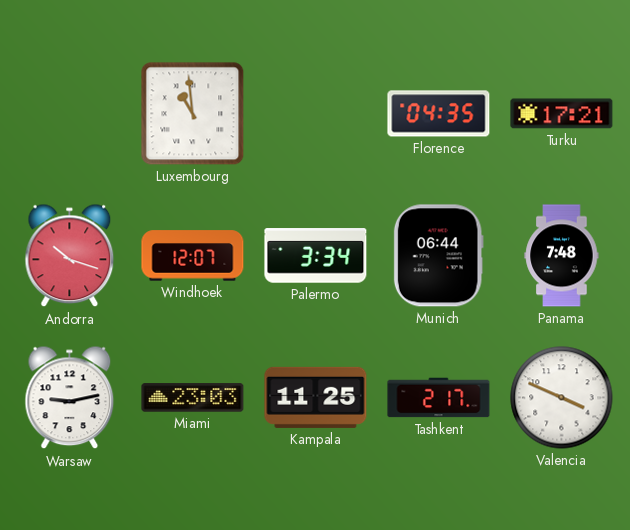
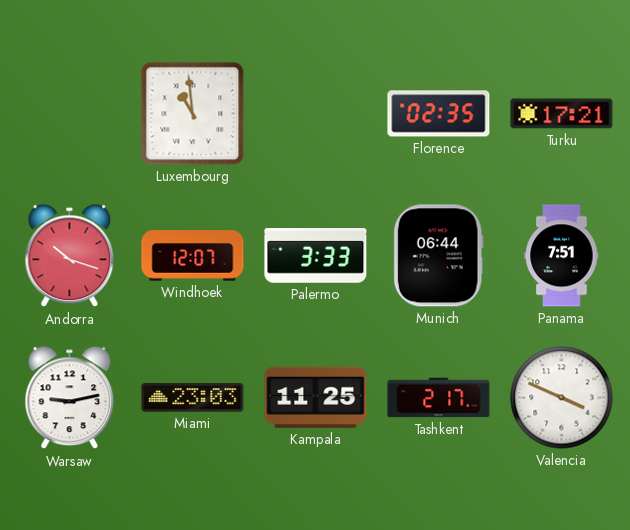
Florence: 04:35 -> 02:35
Palermo: 3:34 -> 3:33
Panama: 7:48 -> 7:51
